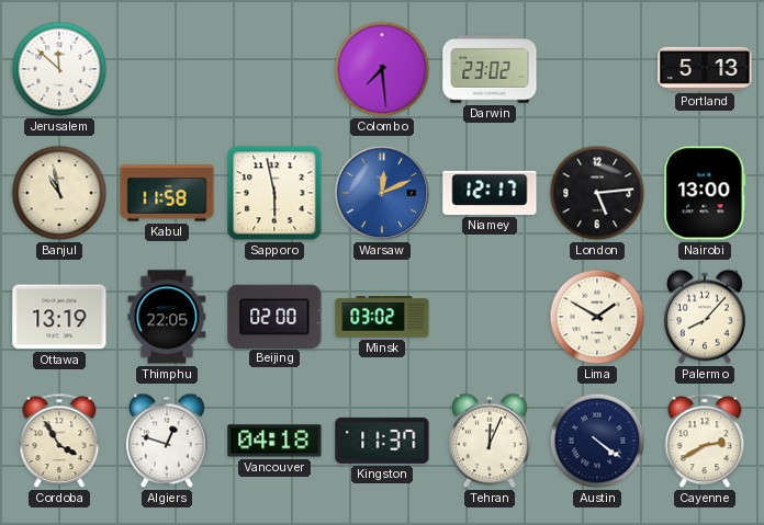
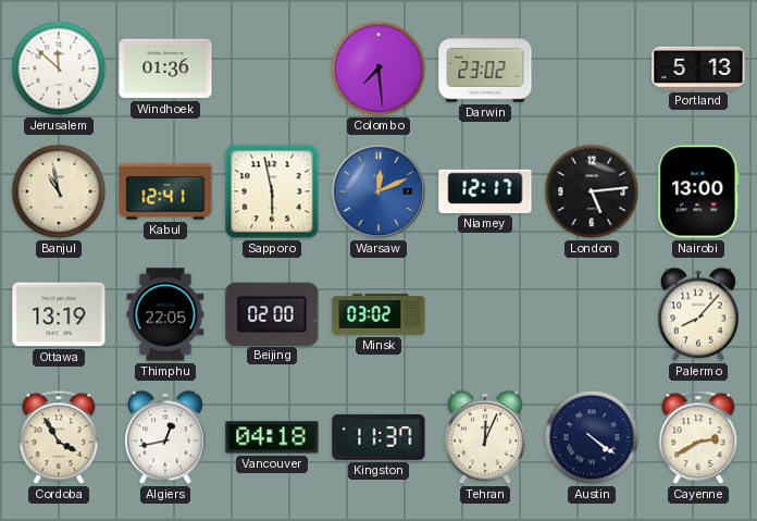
Windhoek: none -> 01:36
Kabul: 11:58 -> 12:41
Lima: 1:50 -> none
Algiers: 12:48 -> 12:43
